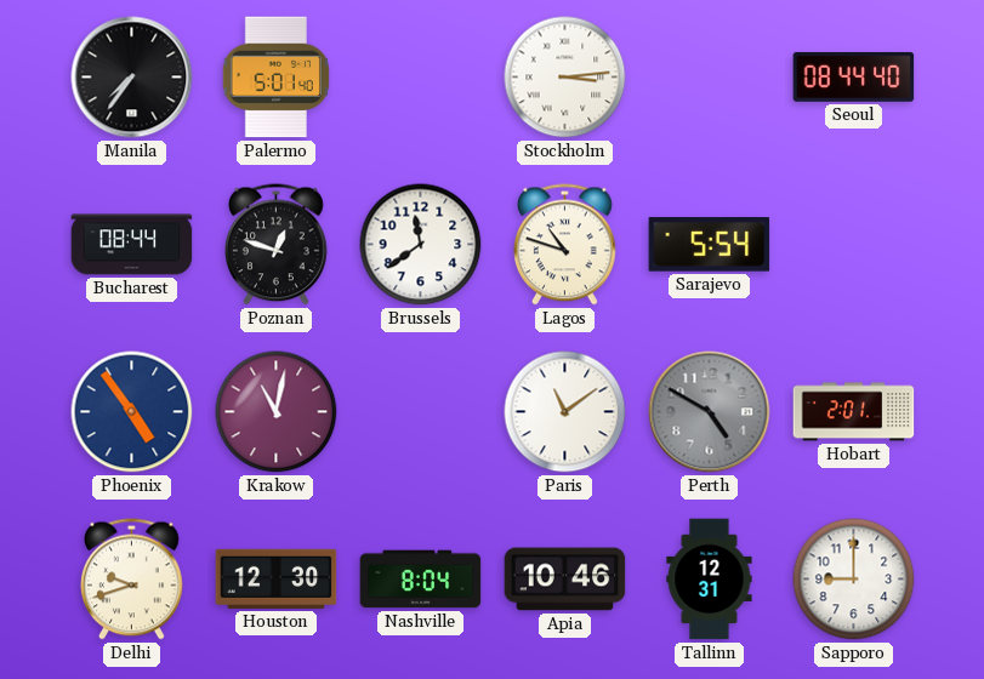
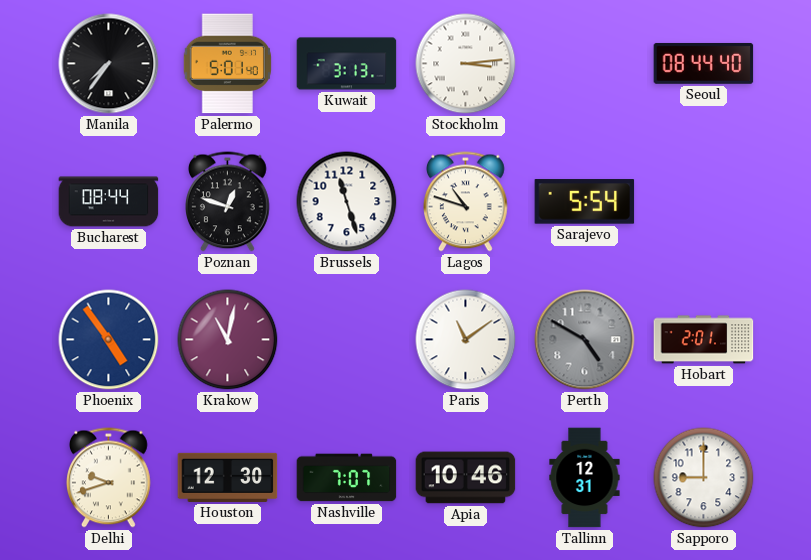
Kuwait: none -> 3:13
Brussels: 11:39 -> 11:27
Nashville: 8:04 -> 7:07
